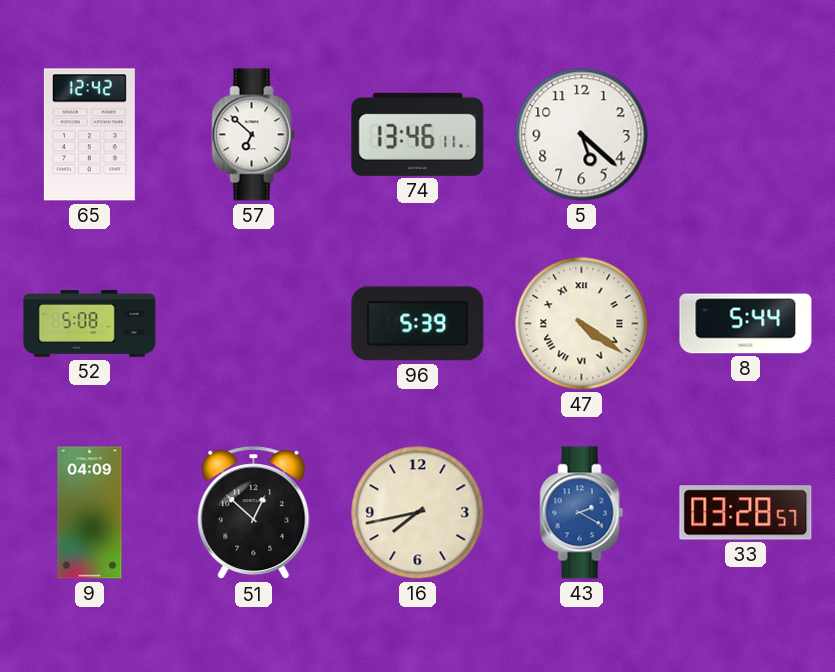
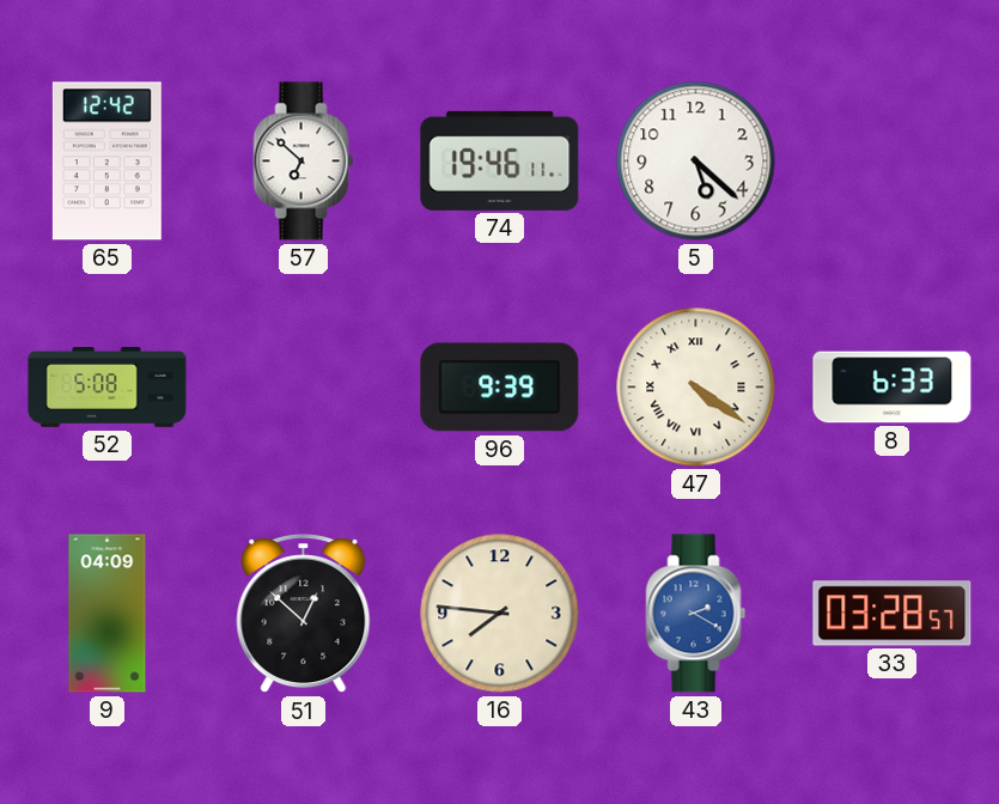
74: 13:46 -> 19:46
96: 5:39 -> 9:39
8: 5:44 -> 6:33
16: 7:43 -> 7:46
